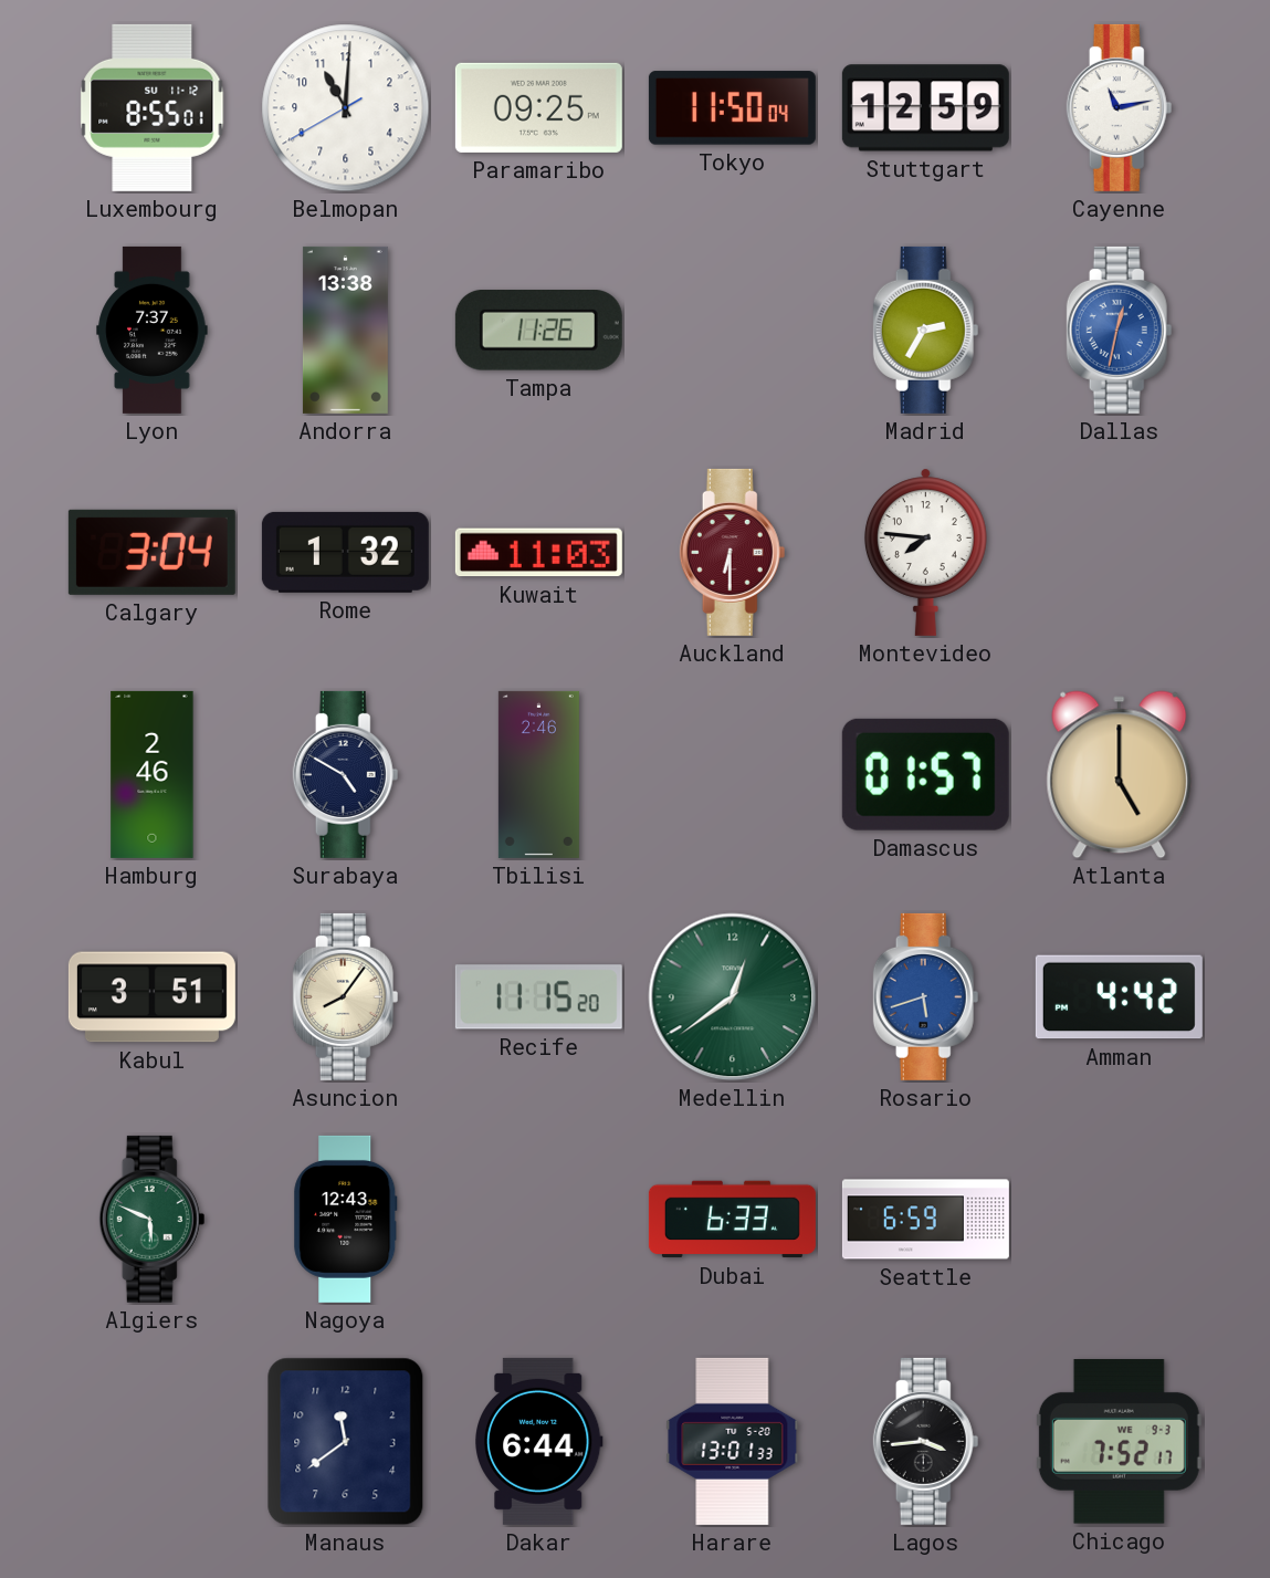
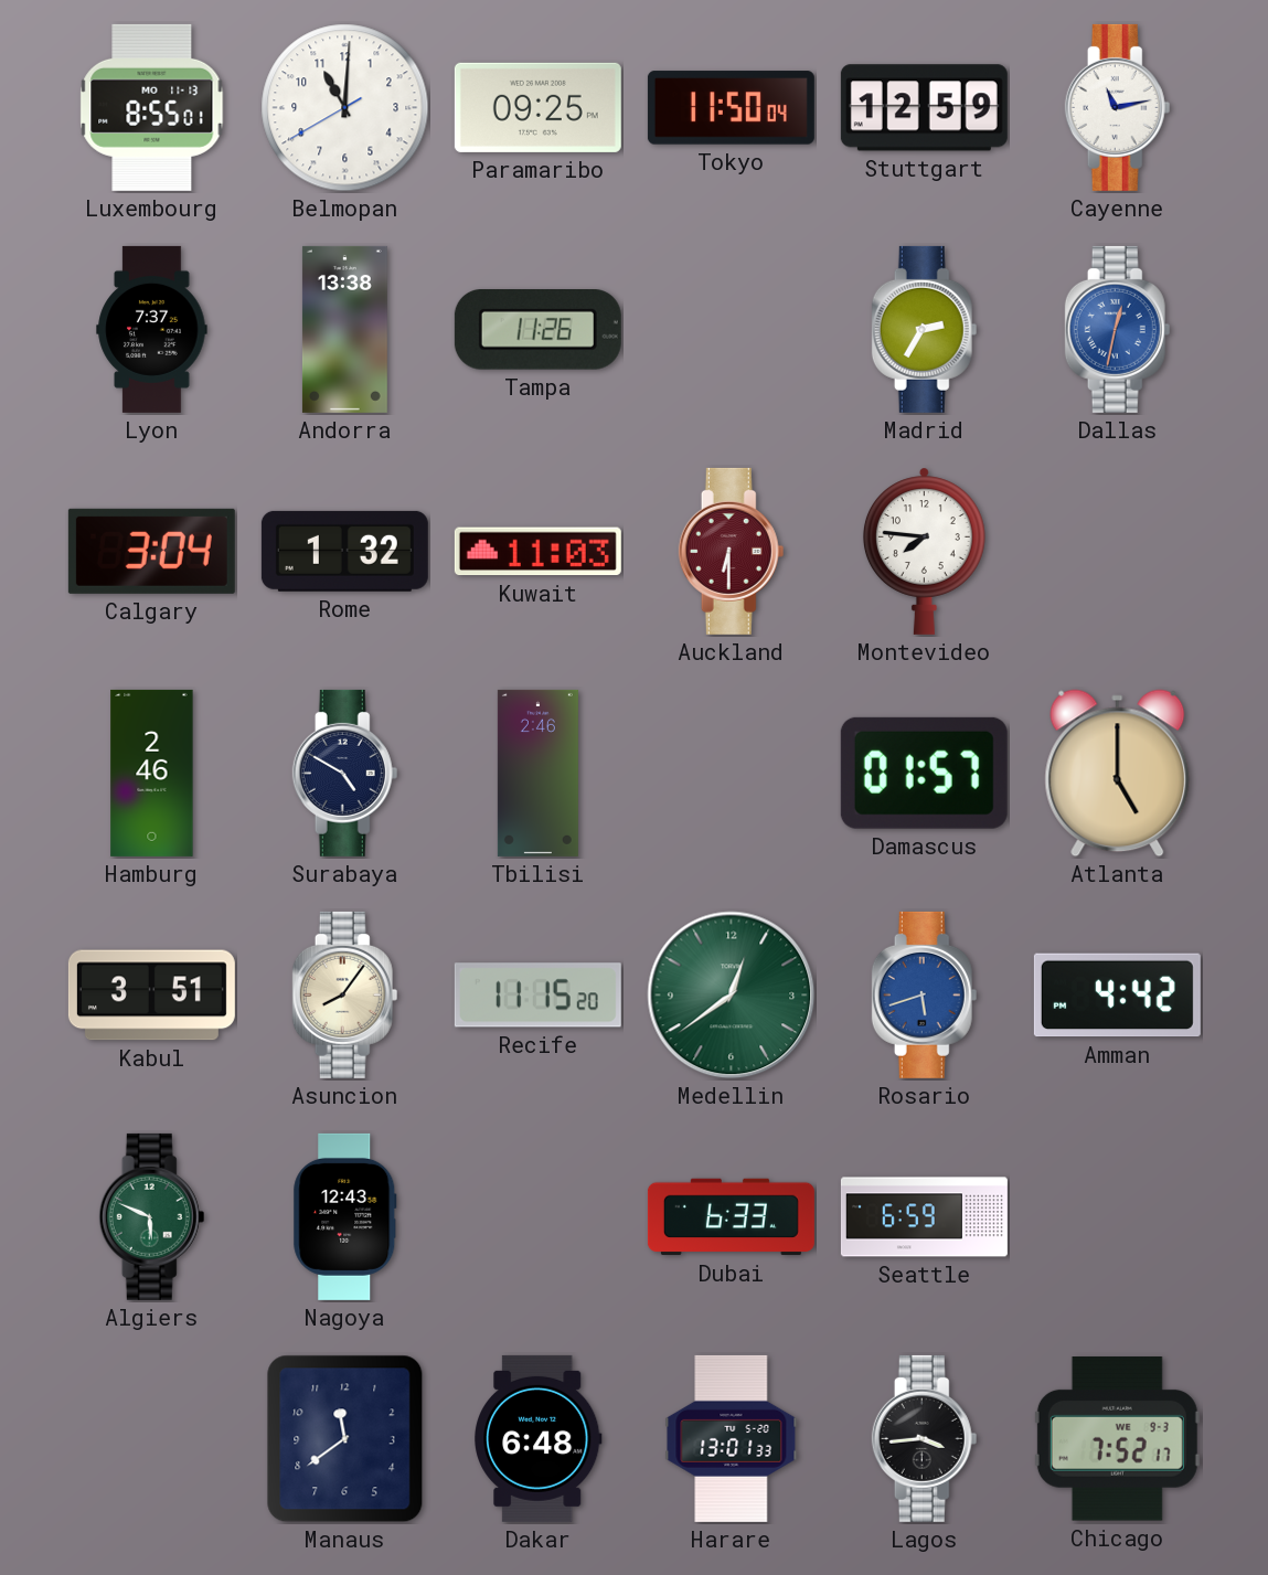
Luxembourg date: SU 11-12 -> MO 11-13
Dakar: 6:44 -> 6:48
